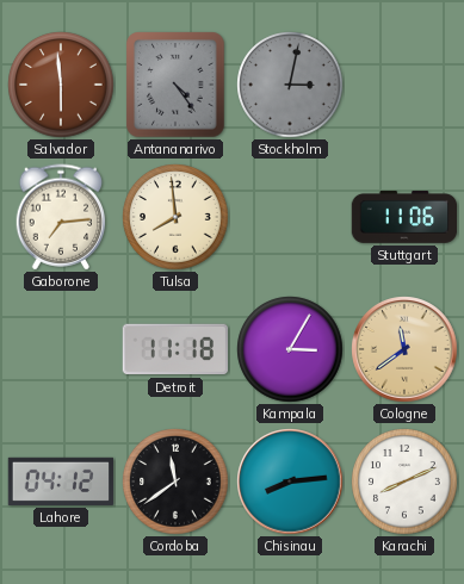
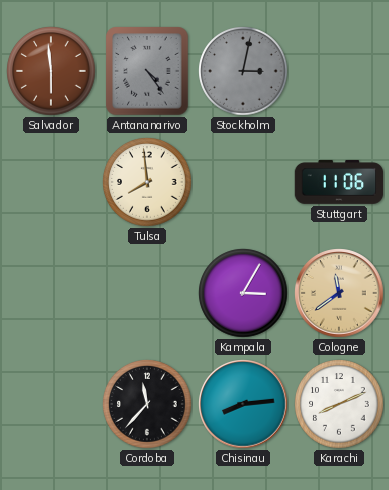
Gaborone: 7:14 -> none
Detroit: 11:18 -> none
Lahore: 04:12 -> none
Cordoba: 11:39 -> 11:37
